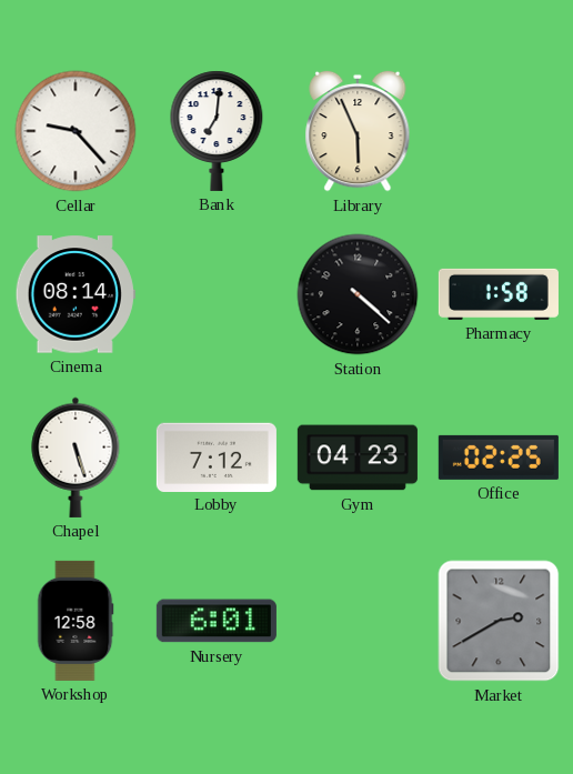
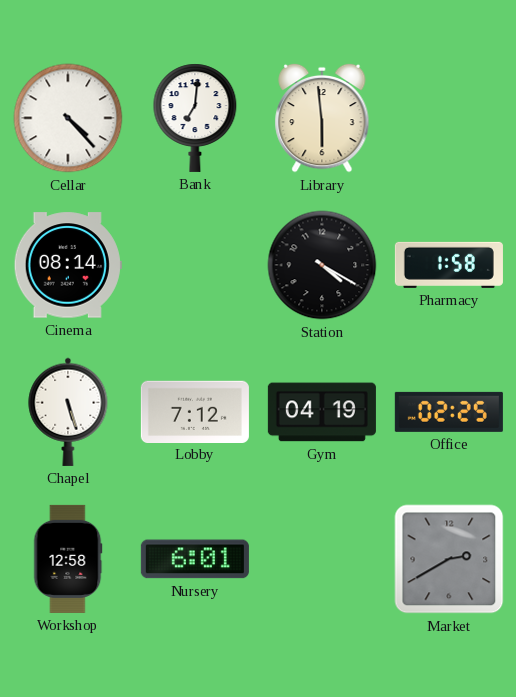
Cellar: 9:23 -> 4:23
Library: 5:56 -> 5:59
Station: 4:22 -> 4:20
Gym: 04:23 -> 04:19
